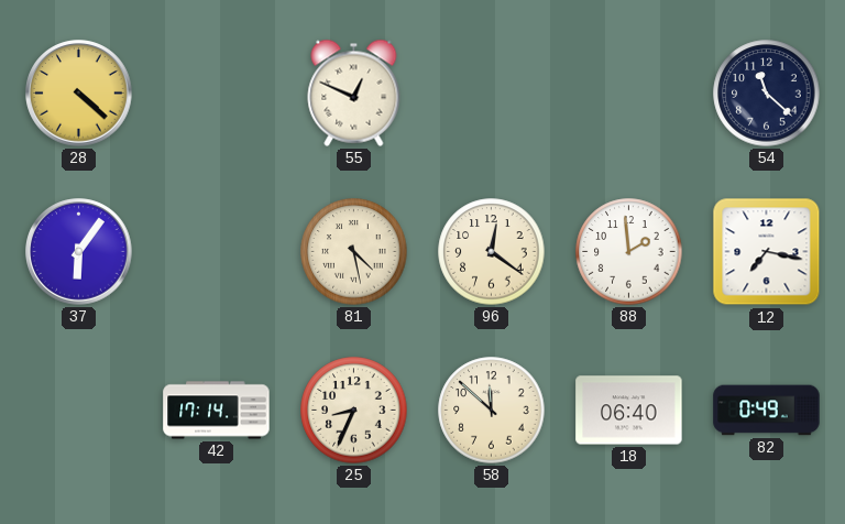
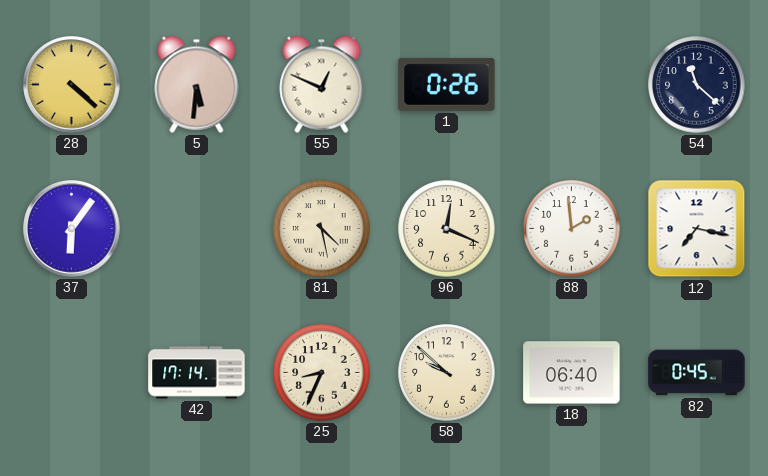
5: none -> 5:31
1: none -> 0:26
96: 12:21 -> 12:19
58: 11:52 -> 9:52
82: 0:49 -> 0:45
